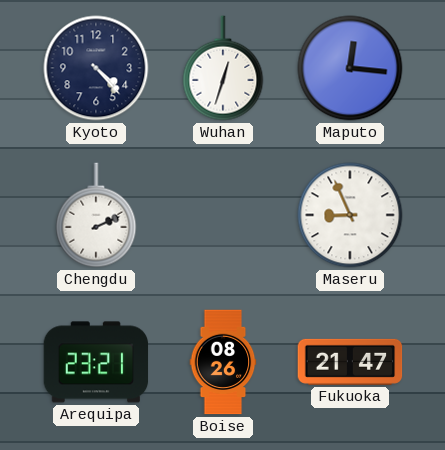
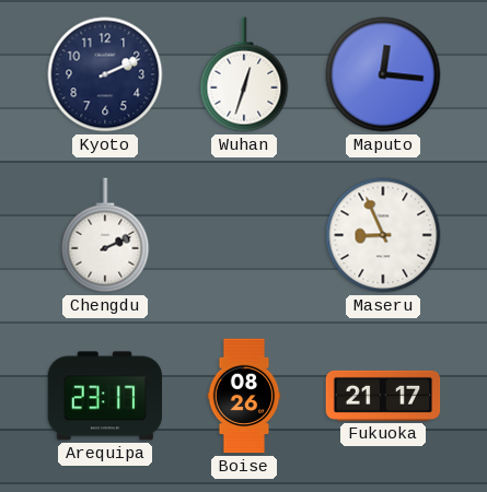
Kyoto: 4:23 -> 2:11
Arequipa: 23:21 -> 23:17
Fukuoka: 21:47 -> 21:17
